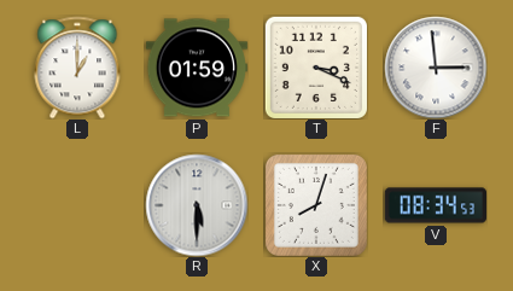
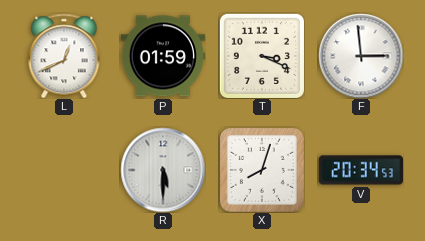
L: 1:00 -> 12:41
V: 08:34 -> 20:34
